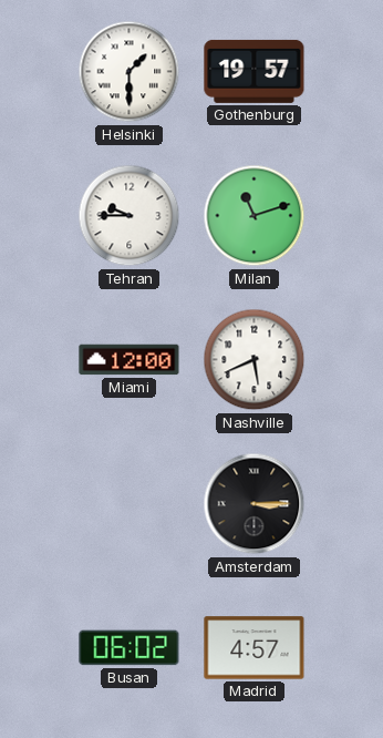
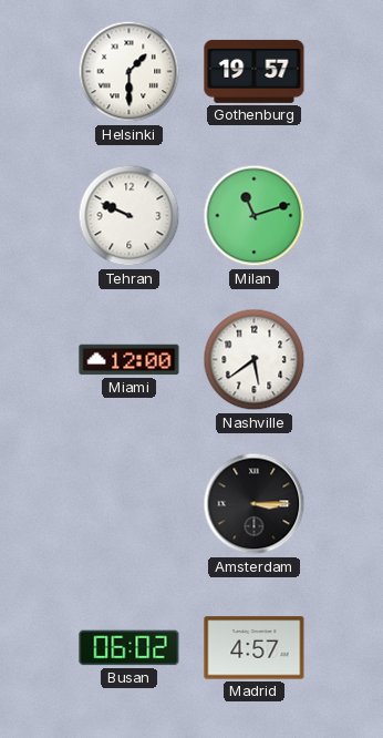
Tehran: 9:45 -> 9:49
Nashville: 5:41 -> 5:39
